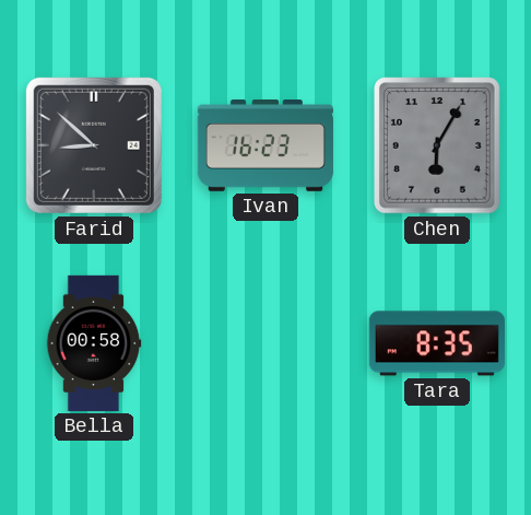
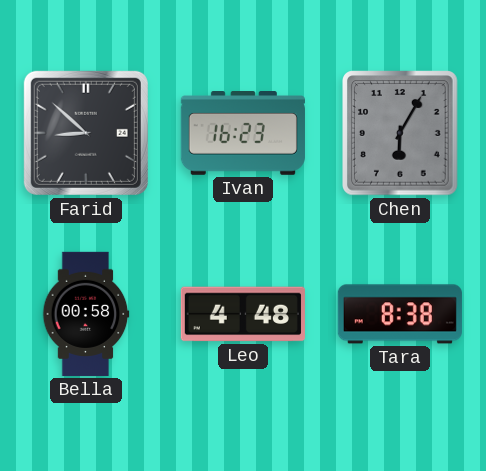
Leo: none -> 4:48
Tara: 8:35 -> 8:38
